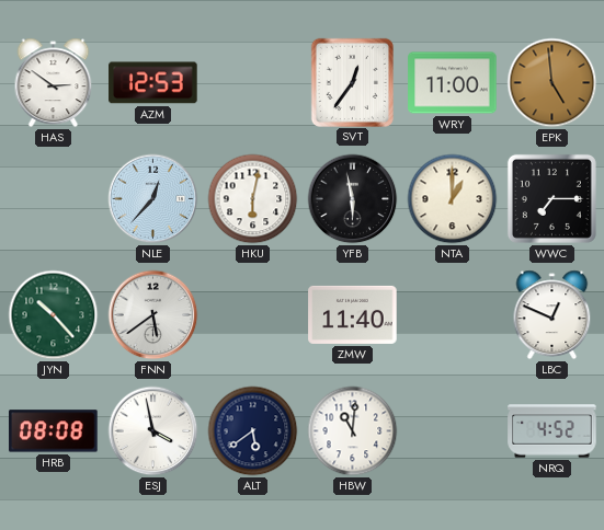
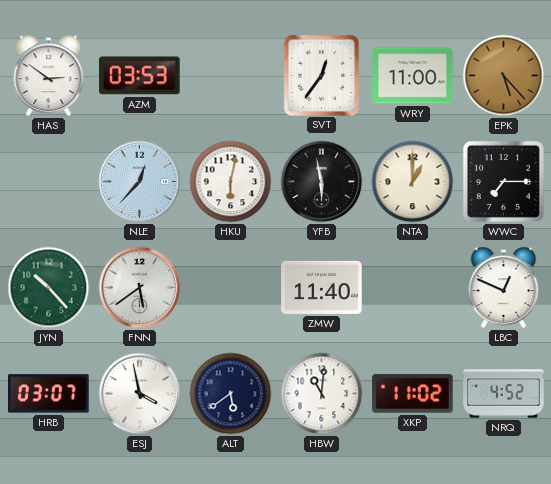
AZM: 12:53 -> 03:53
EPK: 4:59 -> 5:23
HRB: 08:08 -> 03:07
XKP: none -> 11:02
